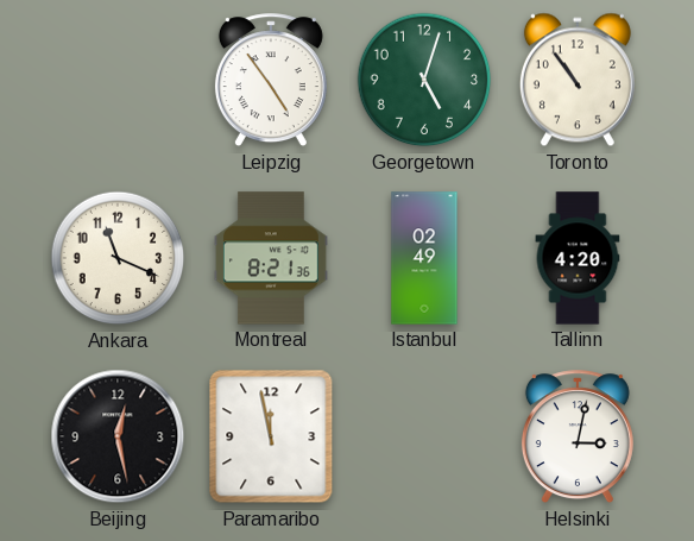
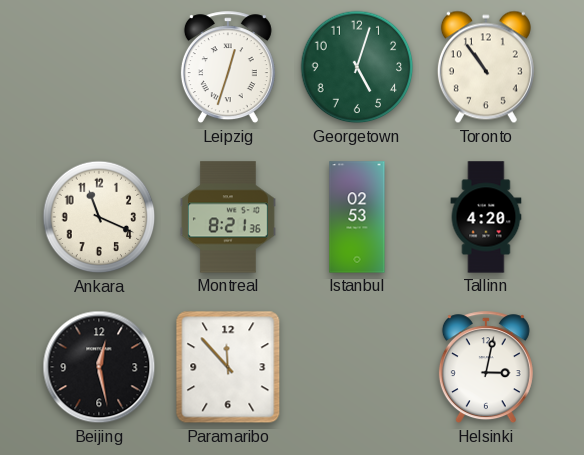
Leipzig: 4:54 -> 12:33
Istanbul: 02:49 -> 02:53
Paramaribo: 11:58 -> 11:53
